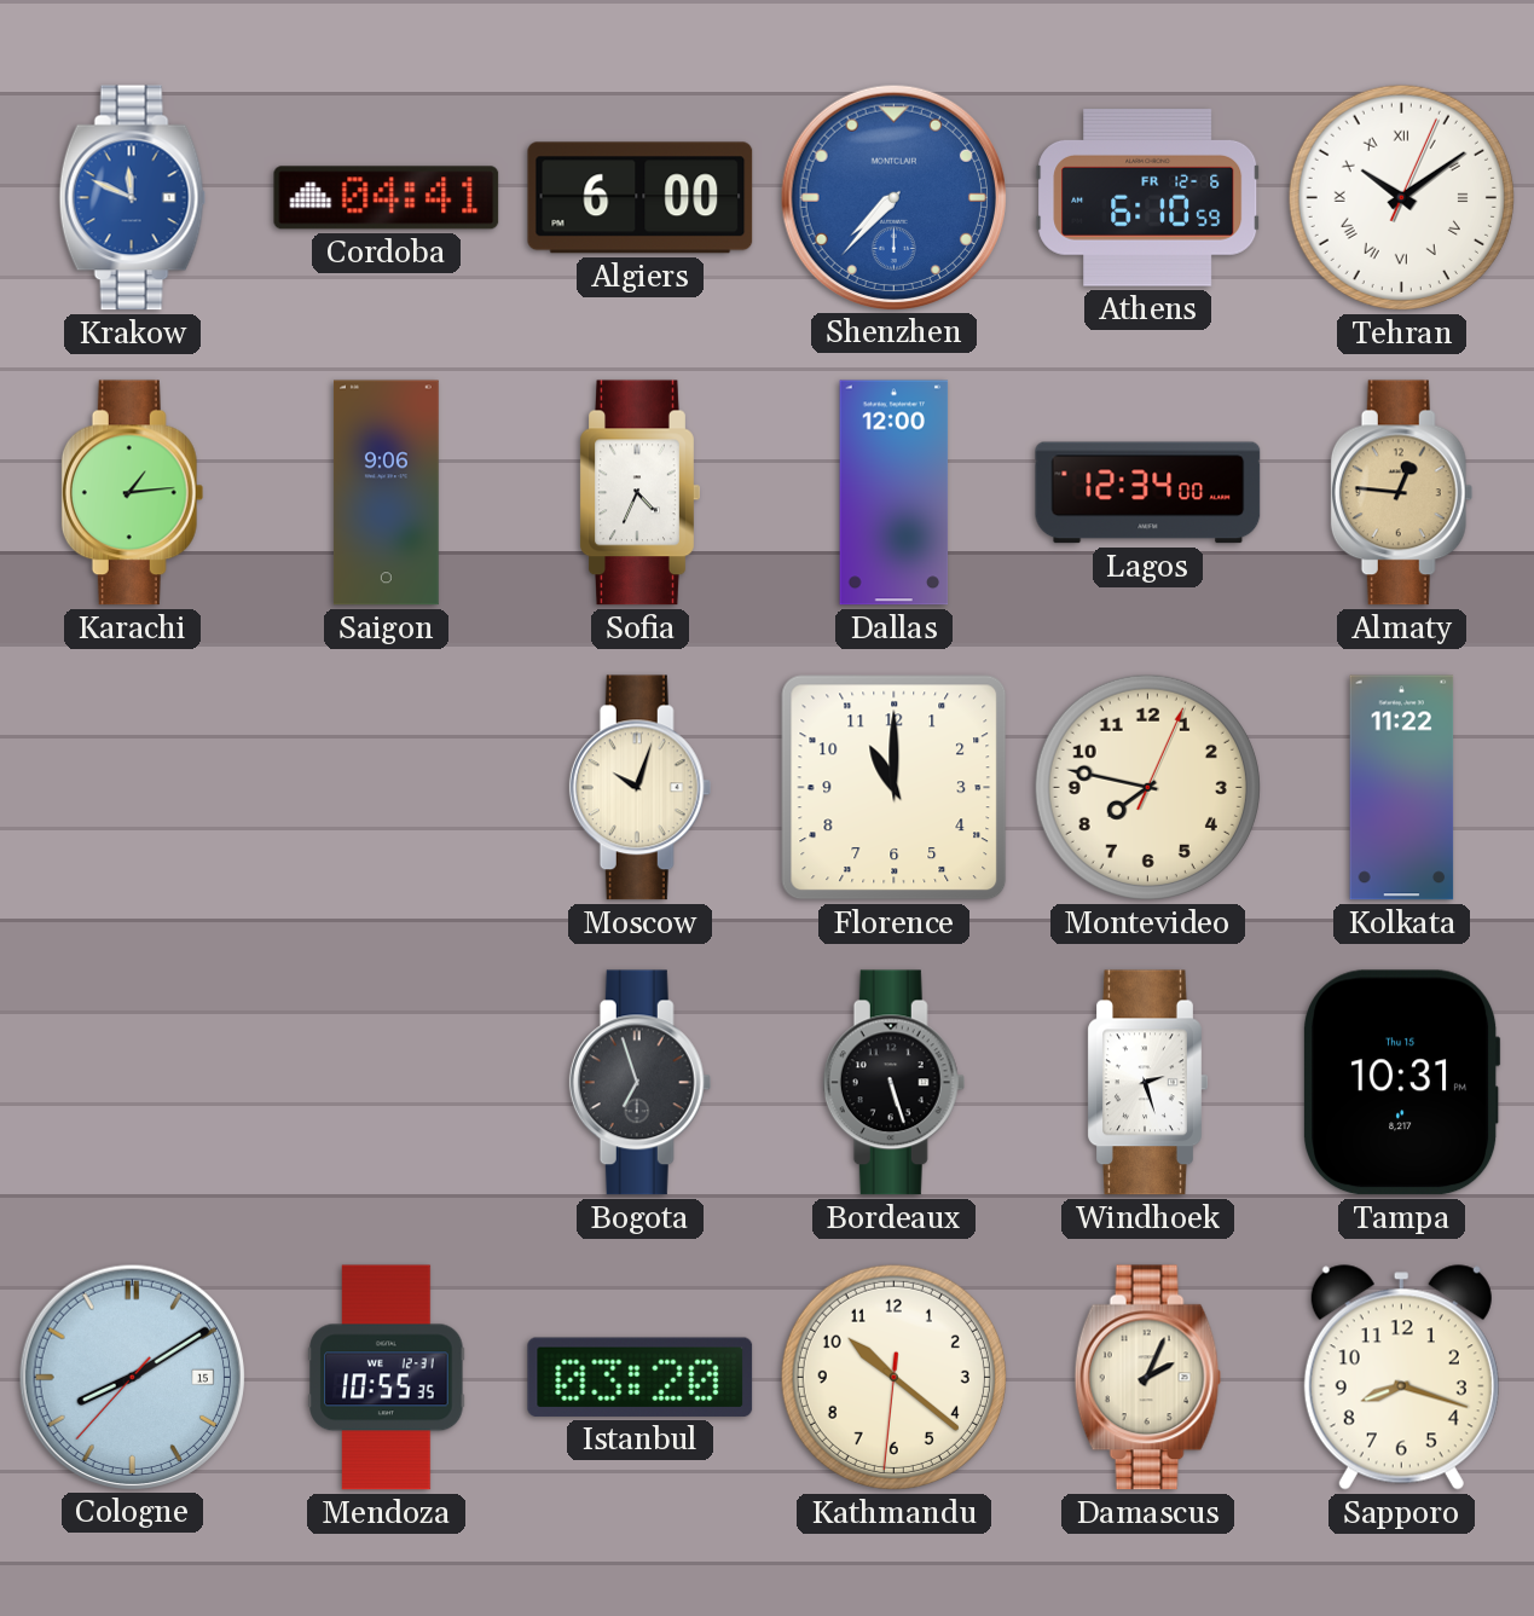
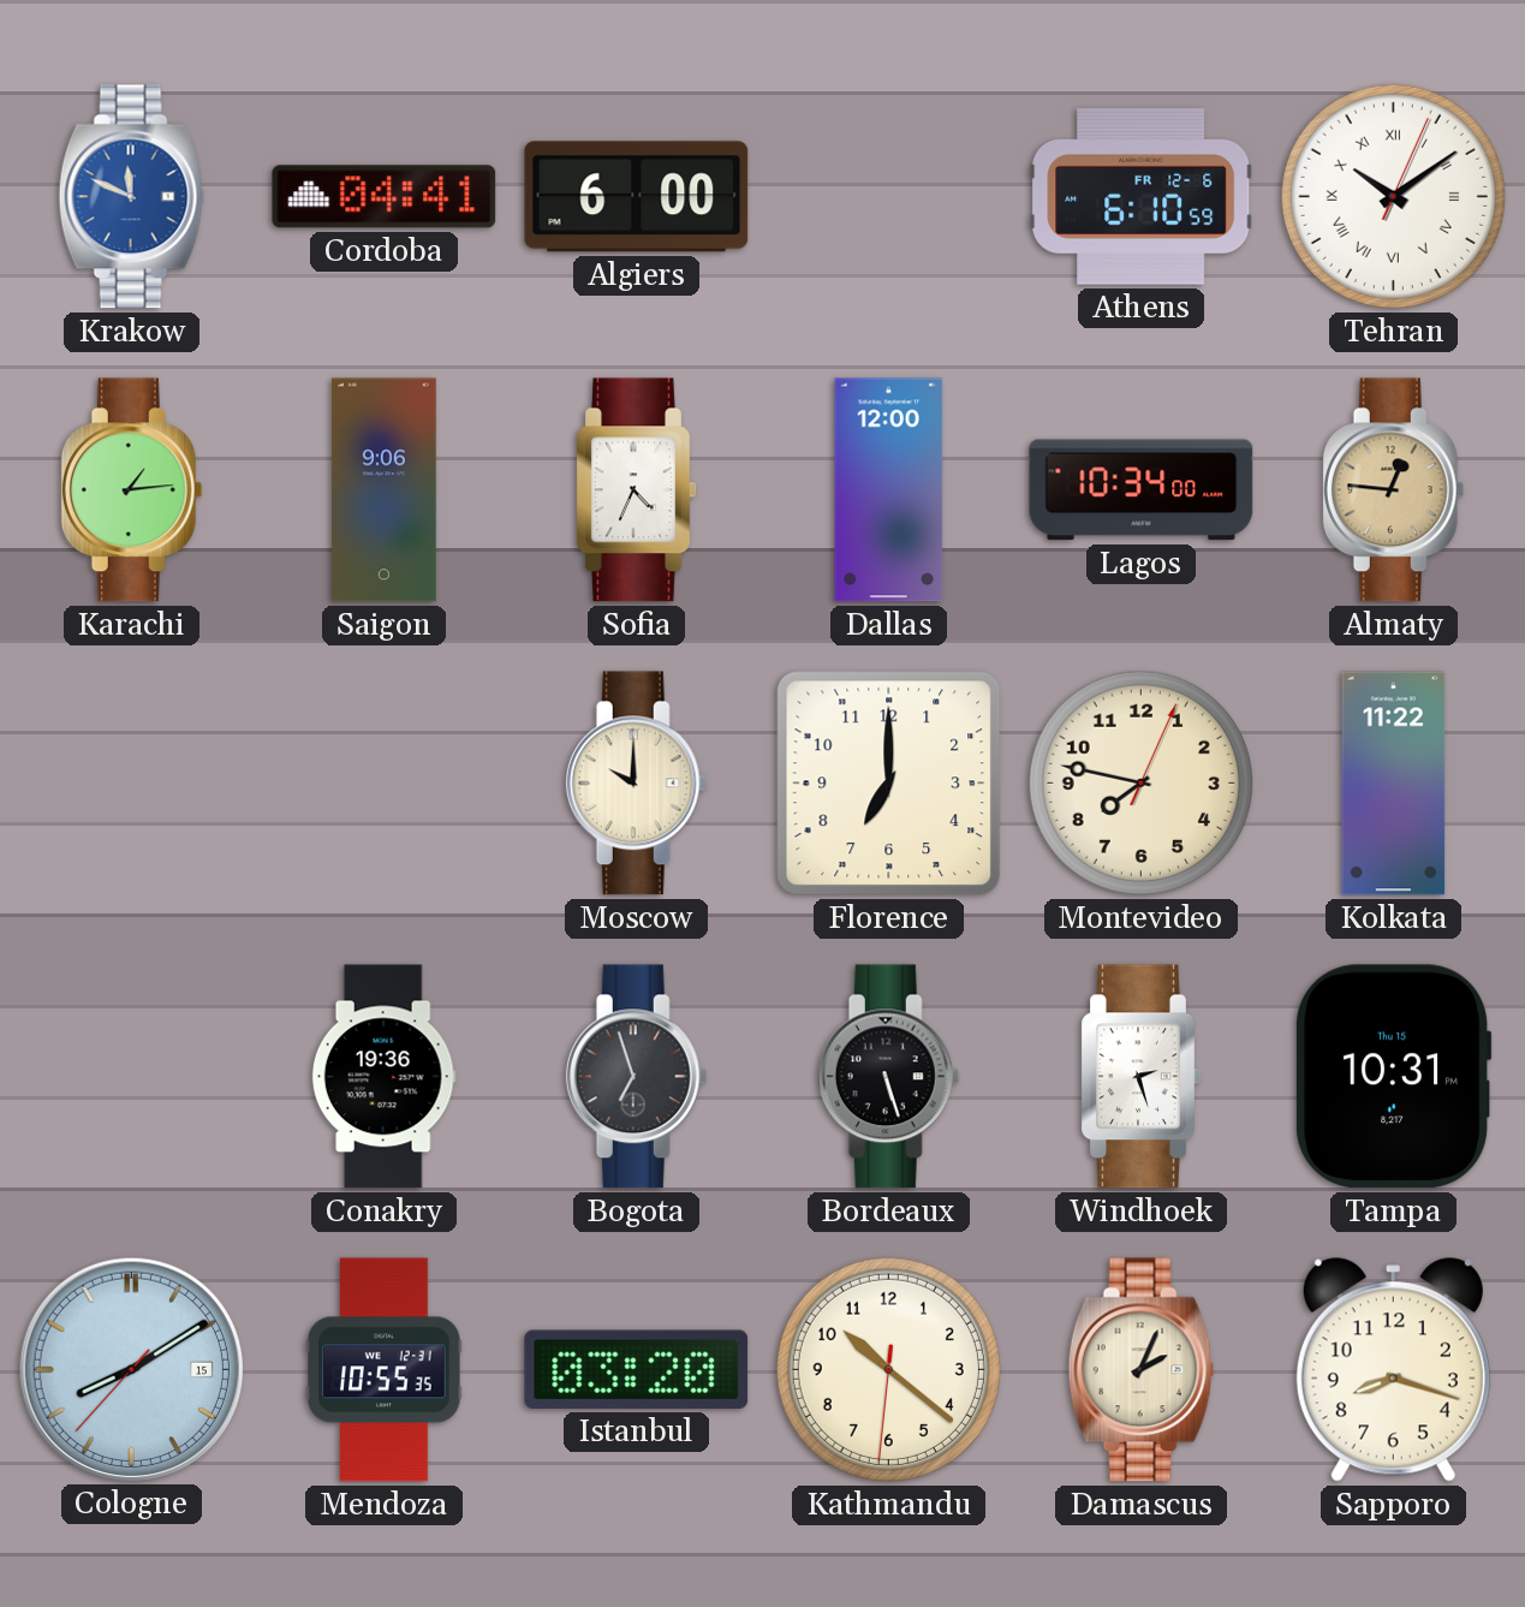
Shenzhen: 7:37 -> none
Lagos: 12:34 -> 10:34
Moscow: 10:03 -> 10:00
Florence: 11:00 -> 7:00
Conakry: none -> 19:36
